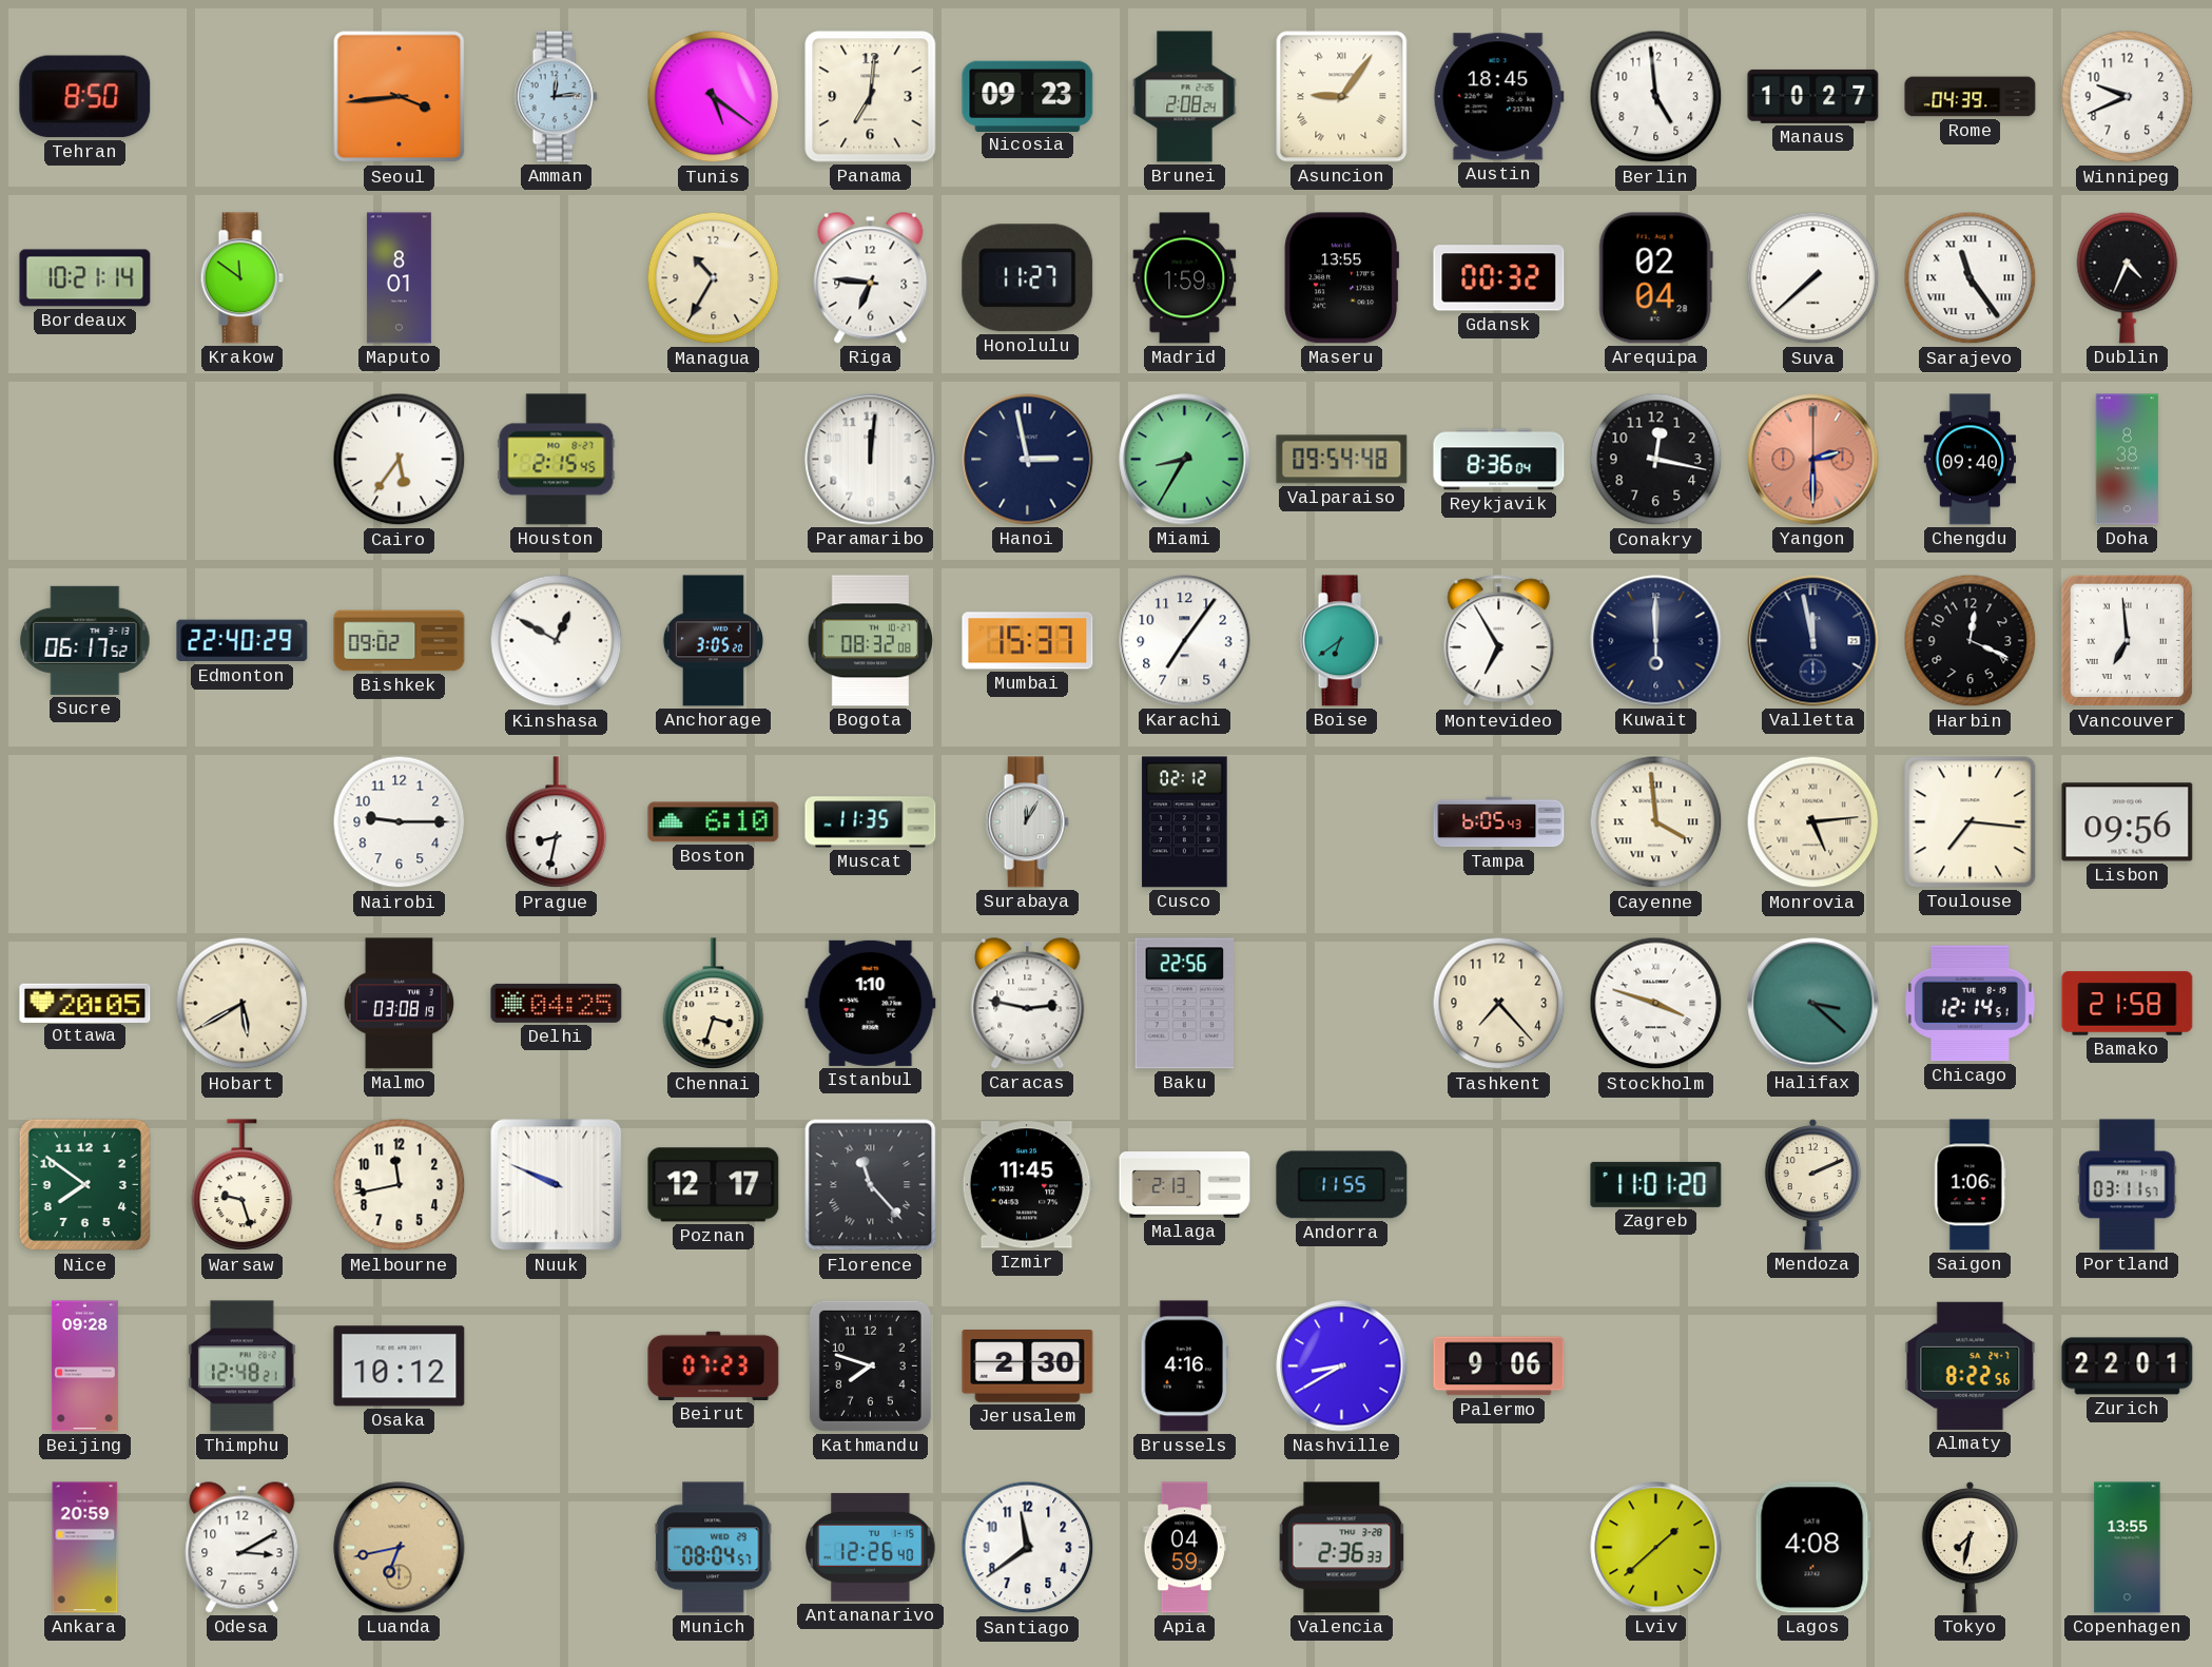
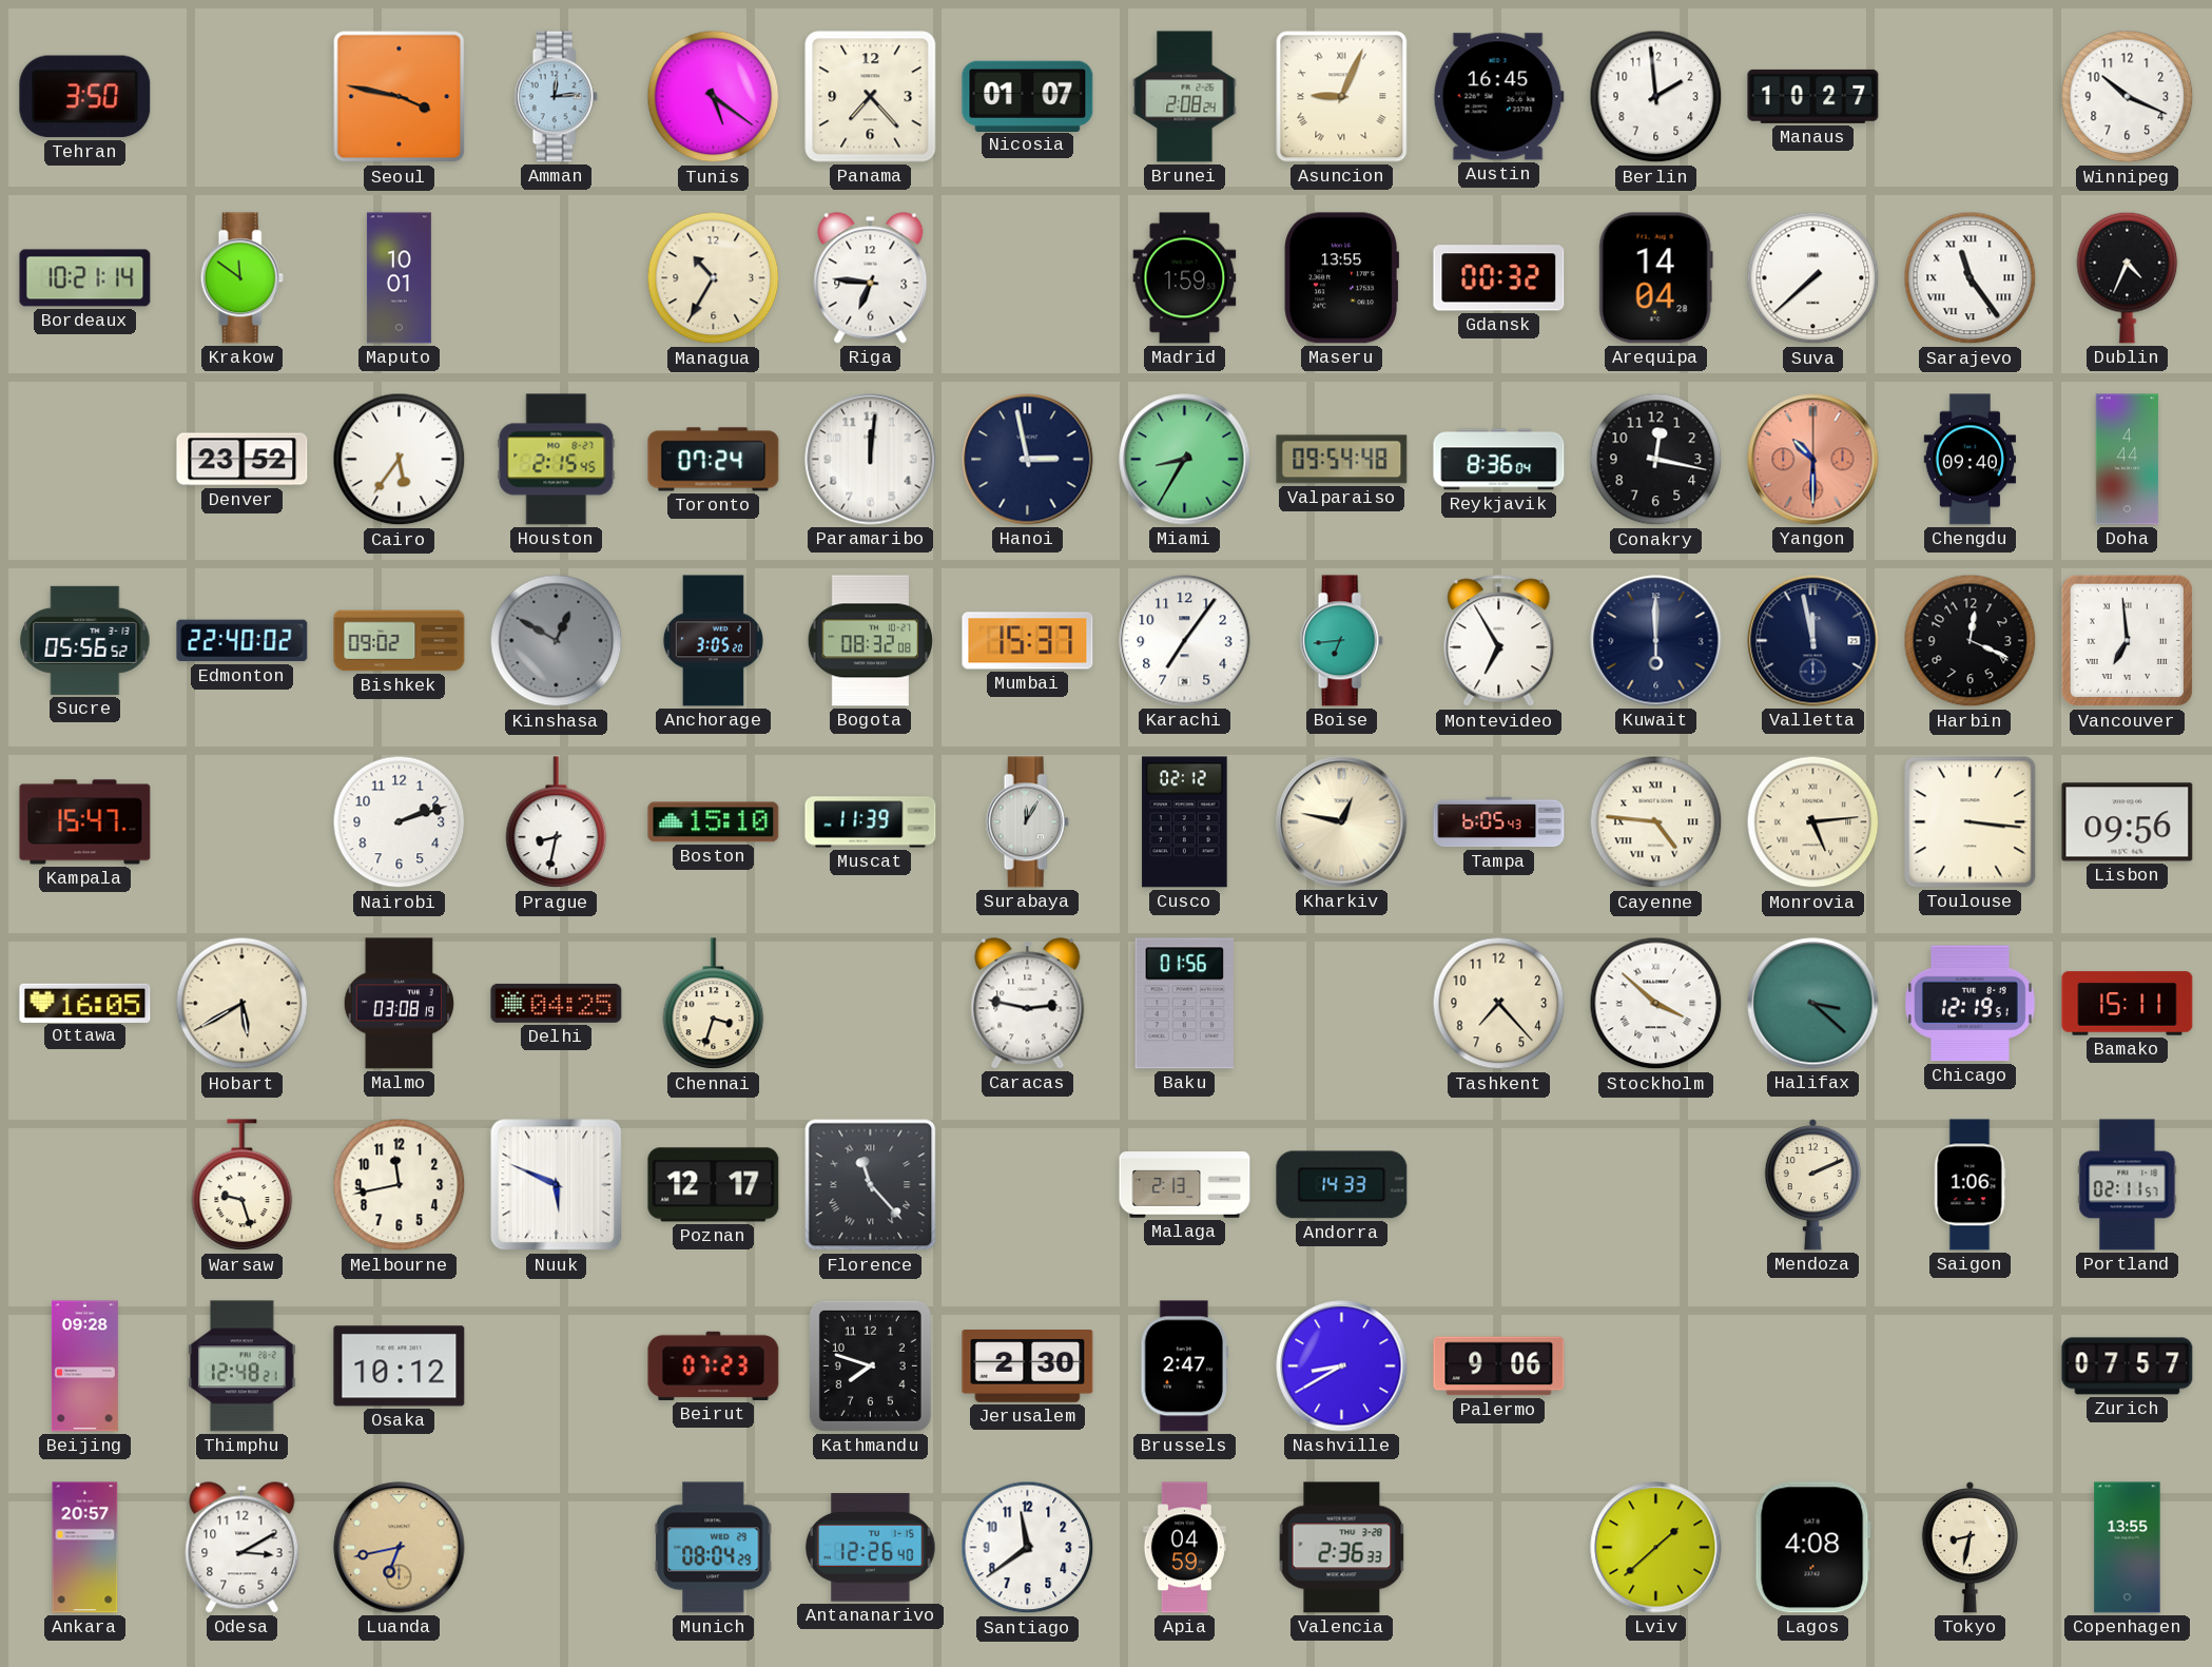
Tehran: 8:50 -> 3:50
Seoul: 3:44 -> 3:47
Panama: 7:01 -> 7:23
Nicosia: 09:23 -> 01:07
Asuncion: 9:06 -> 9:04
Austin: 18:45 -> 16:45
Berlin: 4:59 -> 1:59
Rome: 04:39 -> none
Winnipeg: 9:41 -> 10:19
Maputo: 8:01 -> 10:01
Honolulu: 11:27 -> none
Arequipa: 02:04 -> 14:04
Denver: none -> 23:52
Toronto: none -> 07:24
Yangon: 2:30 -> 10:30
Doha: 8:38 -> 4:44
Sucre: 06:17 -> 05:56
Edmonton: 22:40:29 -> 22:40:02
Kinshasa dial: white -> grey
Boise: 6:39 -> 6:44
Kampala: none -> 15:47
Nairobi: 9:15 -> 2:12
Boston: 6:10 -> 15:10
Muscat: 11:35 -> 11:39
Kharkiv: none -> 12:47
Cayenne: 3:59 -> 4:46
Toulouse: 7:16 -> 3:16
Ottawa: 20:05 -> 16:05
Istanbul: 1:10 -> none
Baku: 22:56 -> 01:56
Stockholm: 3:48 -> 3:52
Chicago: 12:14 -> 12:19
Bamako: 21:58 -> 15:11
Nice: 7:51 -> none
Nuuk: 9:49 -> 5:49
Izmir: 11:45 -> none
Andorra: 11:55 -> 14:33
Zagreb: 11:01 -> none
Portland: 03:11 -> 02:11
Brussels: 4:16 -> 2:47
Almaty: 8:22 -> none
Zurich: 22:01 -> 07:57
Ankara: 20:59 -> 20:57
Munich: 08:04:57 -> 08:04:29
Tokyo: 7:32 -> 8:32
